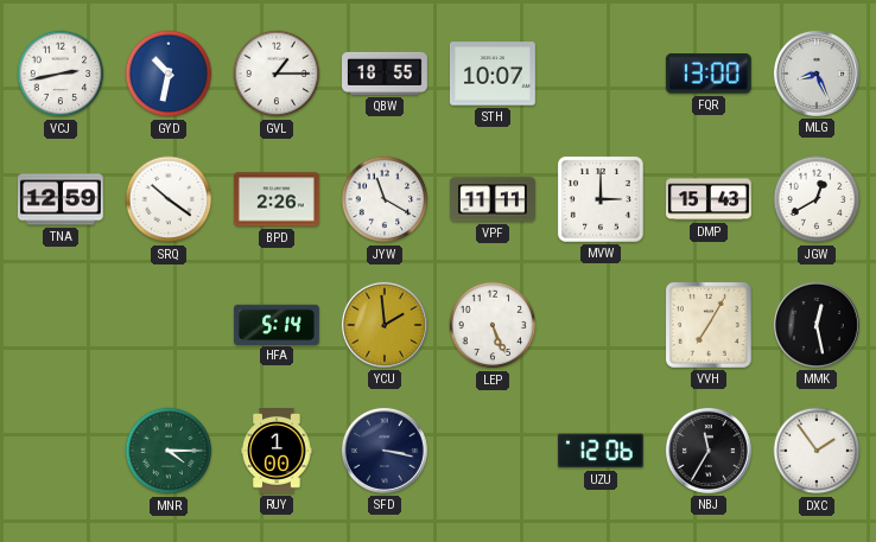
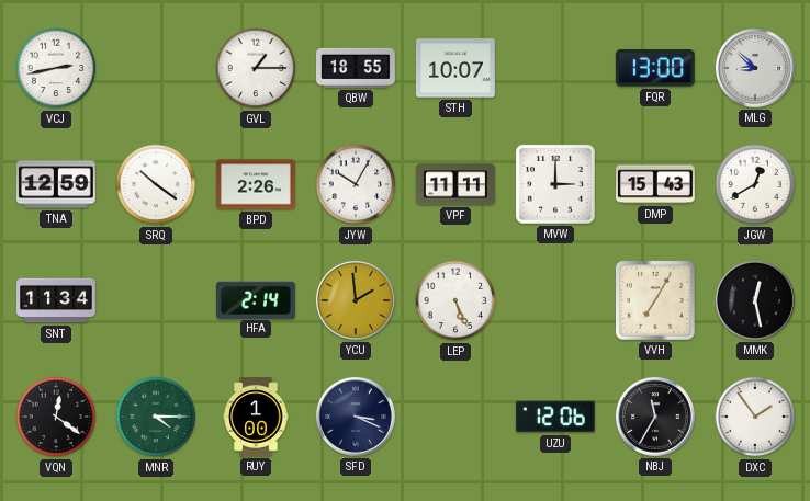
GYD: 10:32 -> none
MLG: 8:26 -> 8:52
JYW: 11:20 -> 10:05
SNT: none -> 11:34
HFA: 5:14 -> 2:14
VQN: none -> 12:21
SFD: 3:17 -> 3:19
